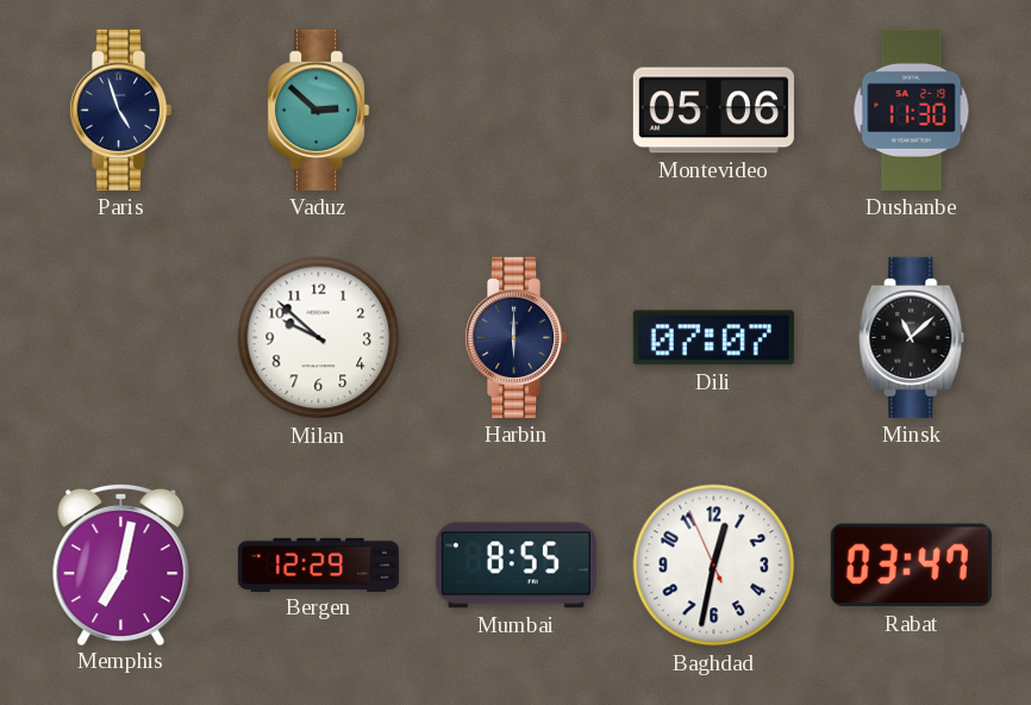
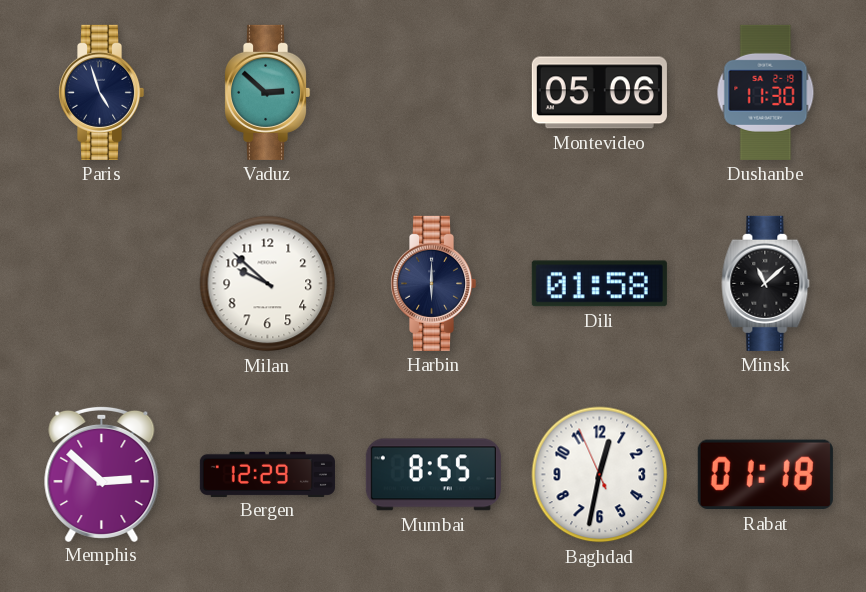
Dili: 07:07 -> 01:58
Memphis: 7:02 -> 2:52
Rabat: 03:47 -> 01:18
